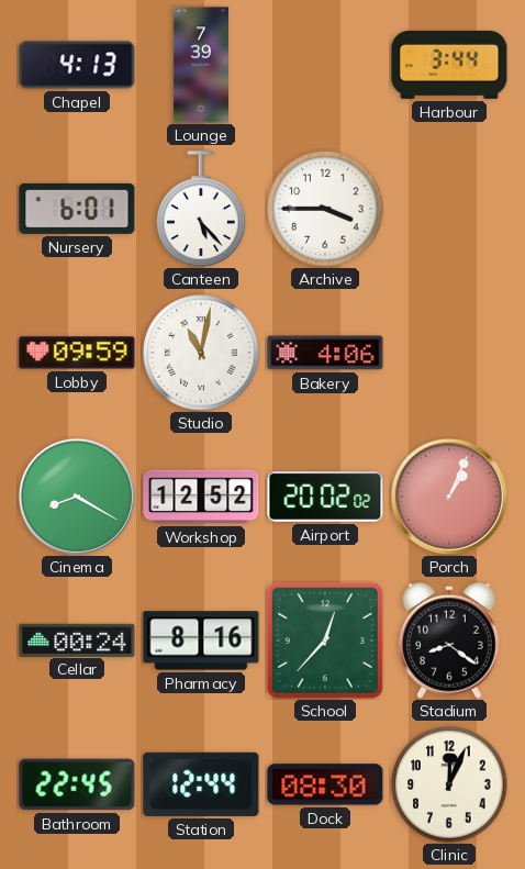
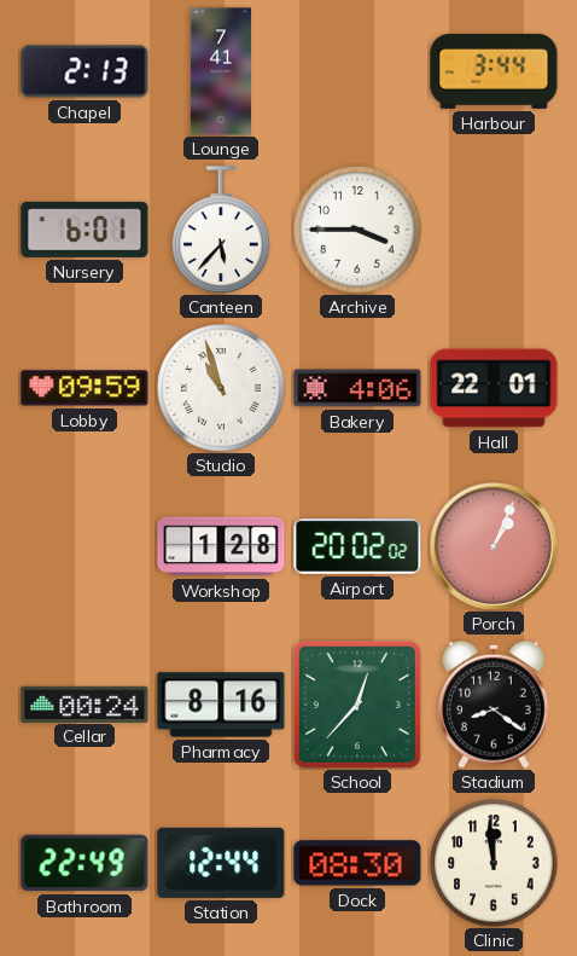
Chapel: 4:13 -> 2:13
Lounge: 7:39 -> 7:41
Canteen: 5:23 -> 5:37
Studio: 11:02 -> 10:57
Hall: none -> 22:01
Cinema: 8:20 -> none
Workshop: 12:52 -> 1:28
Bathroom: 22:45 -> 22:49
Clinic: 12:04 -> 11:59
